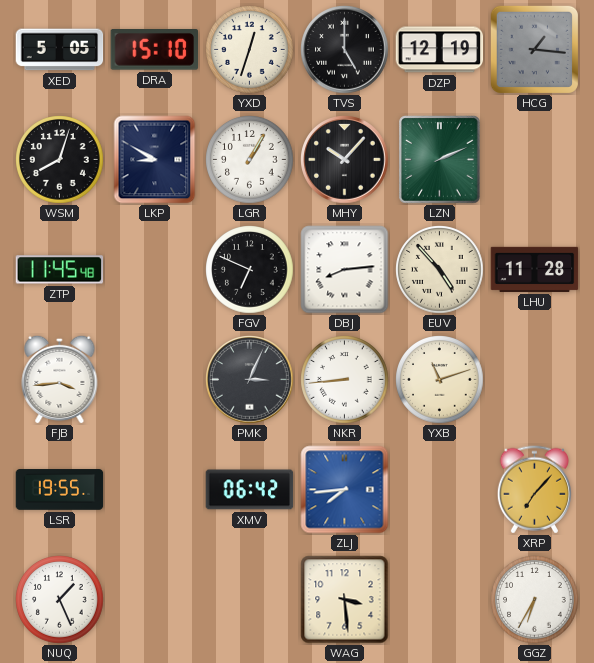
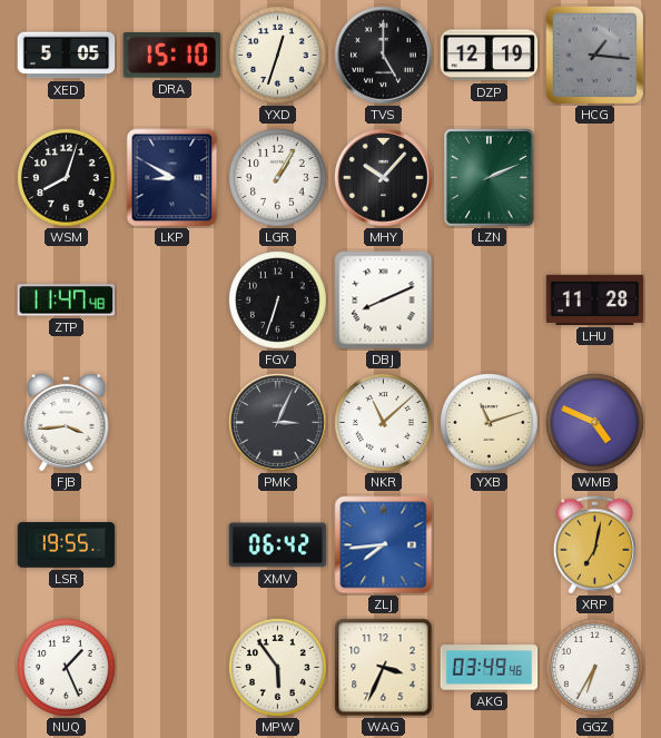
ZTP: 11:45 -> 11:47
FGV: 6:49 -> 6:33
DBJ: 8:14 -> 8:11
EUV: 4:53 -> none
NKR: 8:44 -> 11:08
WMB: none -> 4:49
XRP: 7:07 -> 7:02
MPW: none -> 5:54
WAG: 3:29 -> 3:34
AKG: none -> 03:49
